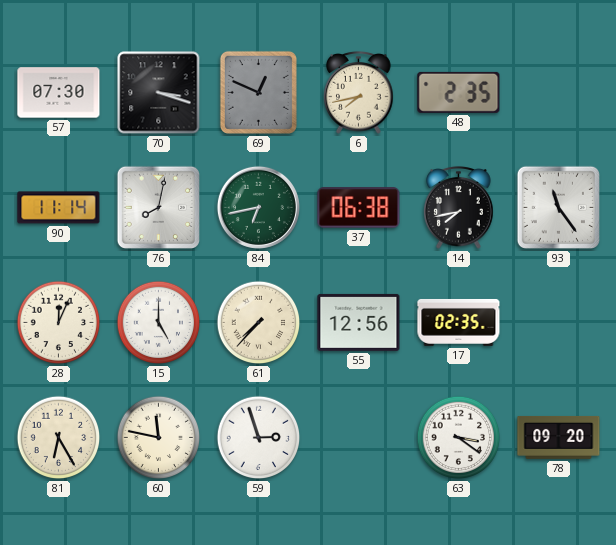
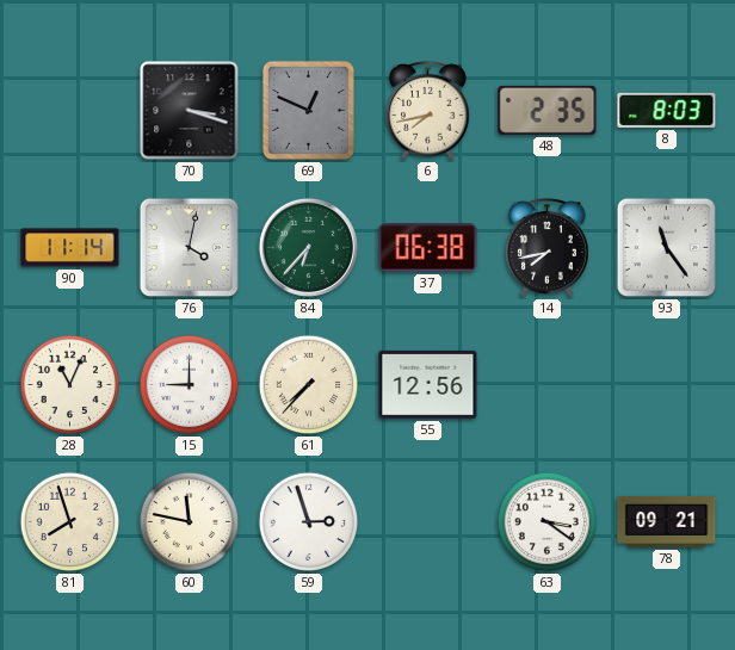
57: 07:30 -> none
8: none -> 8:03
76: 8:02 -> 4:02
84: 6:43 -> 6:37
28: 12:04 -> 11:04
15: 5:00 -> 9:00
17: 02:35 -> none
81: 6:25 -> 7:57
78: 09:20 -> 09:21
